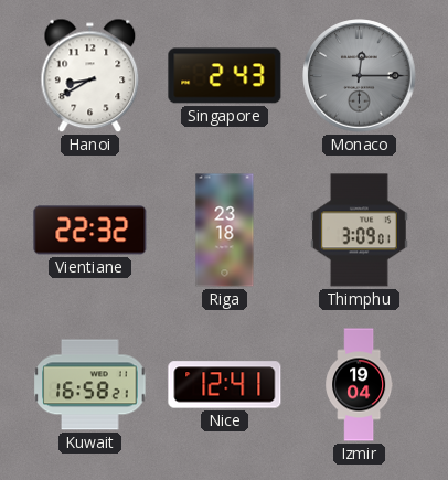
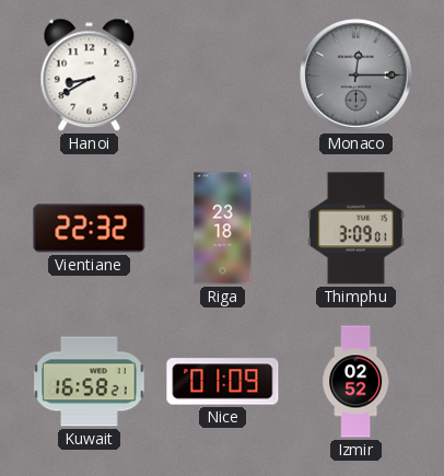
Singapore: 2:43 -> none
Nice: 12:41 -> 01:09
Izmir: 19:04 -> 02:52
